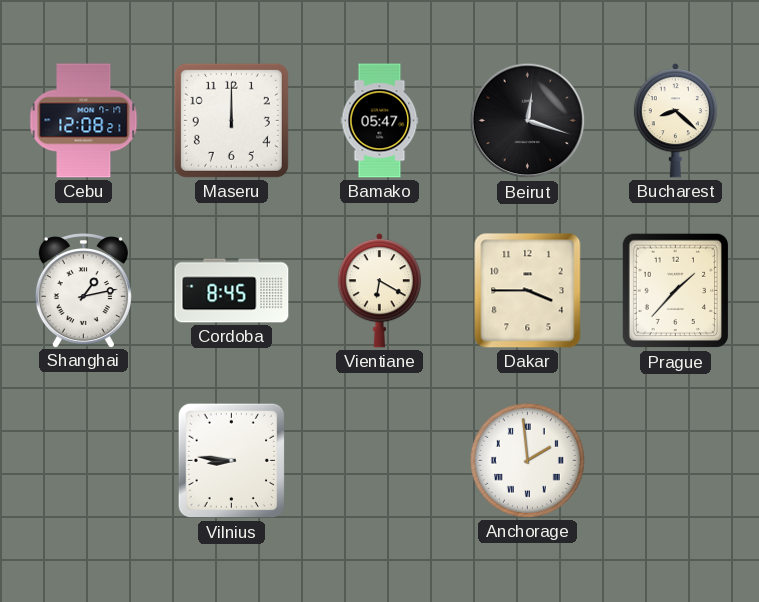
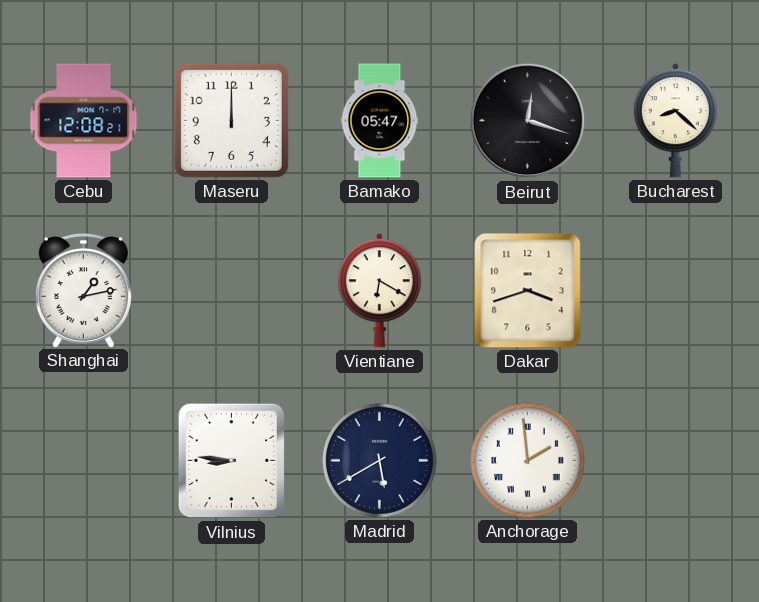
Cordoba: 8:45 -> none
Dakar: 3:45 -> 3:42
Prague: 1:37 -> none
Madrid: none -> 5:40
